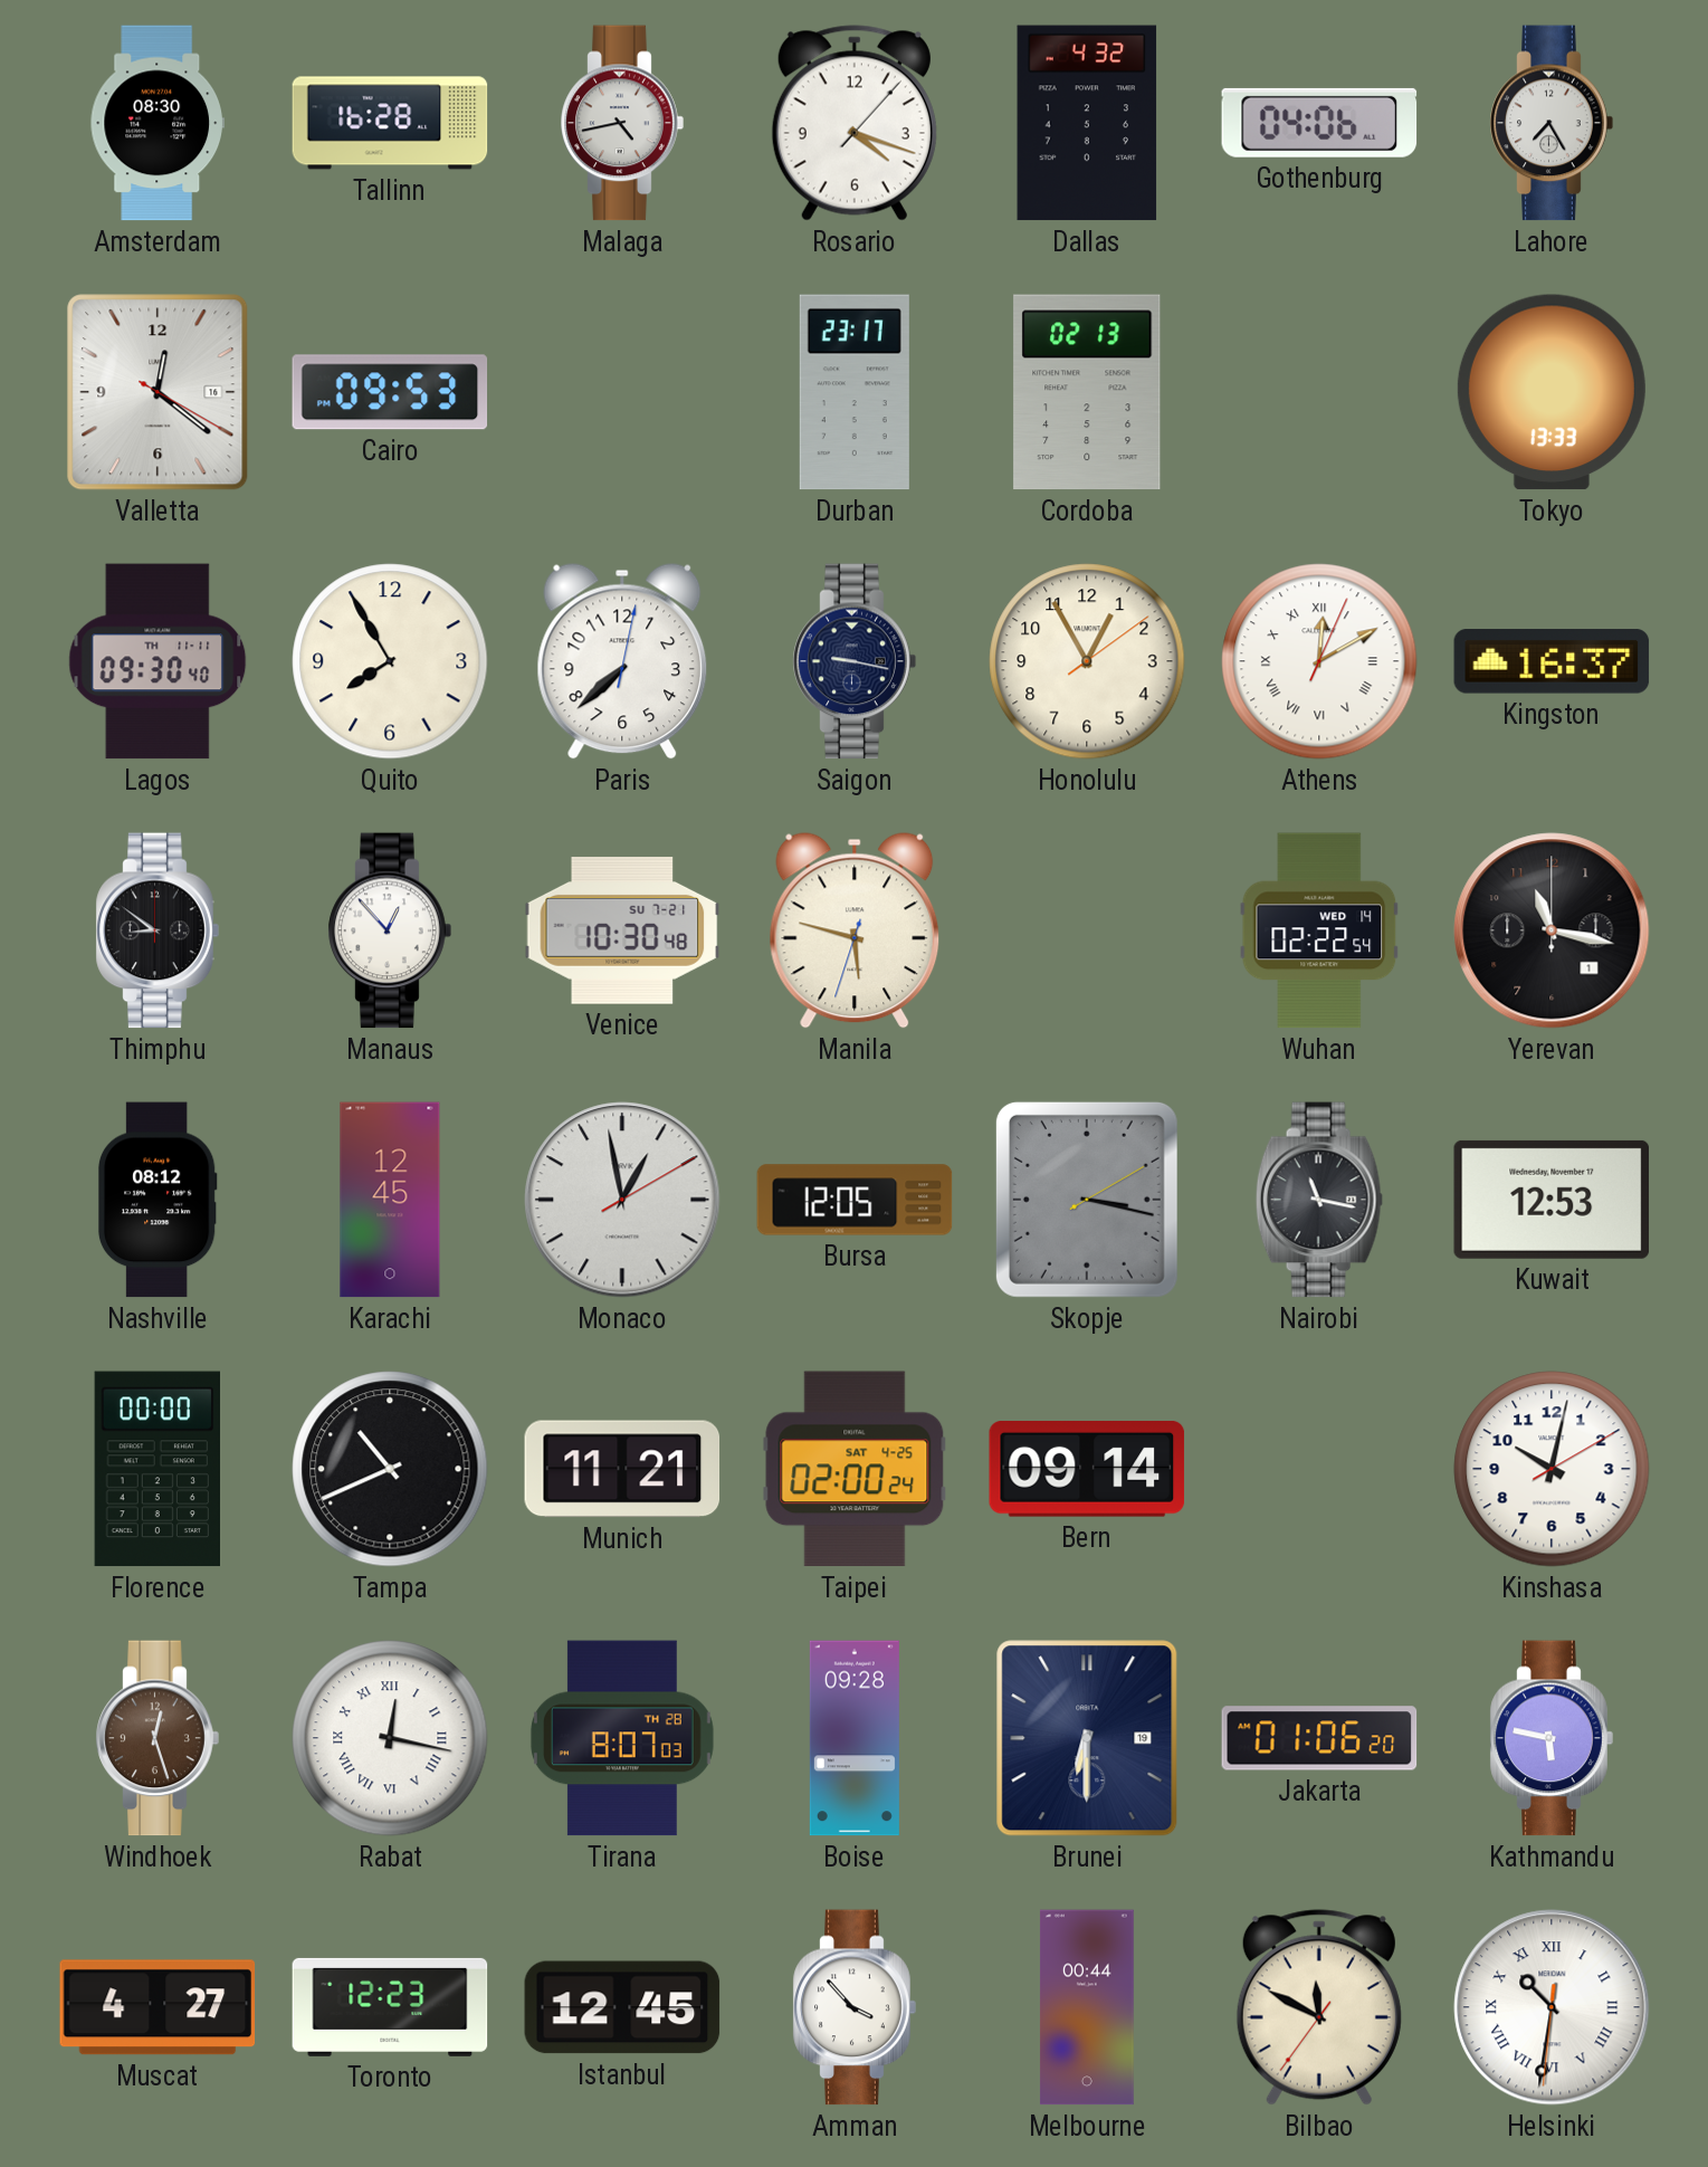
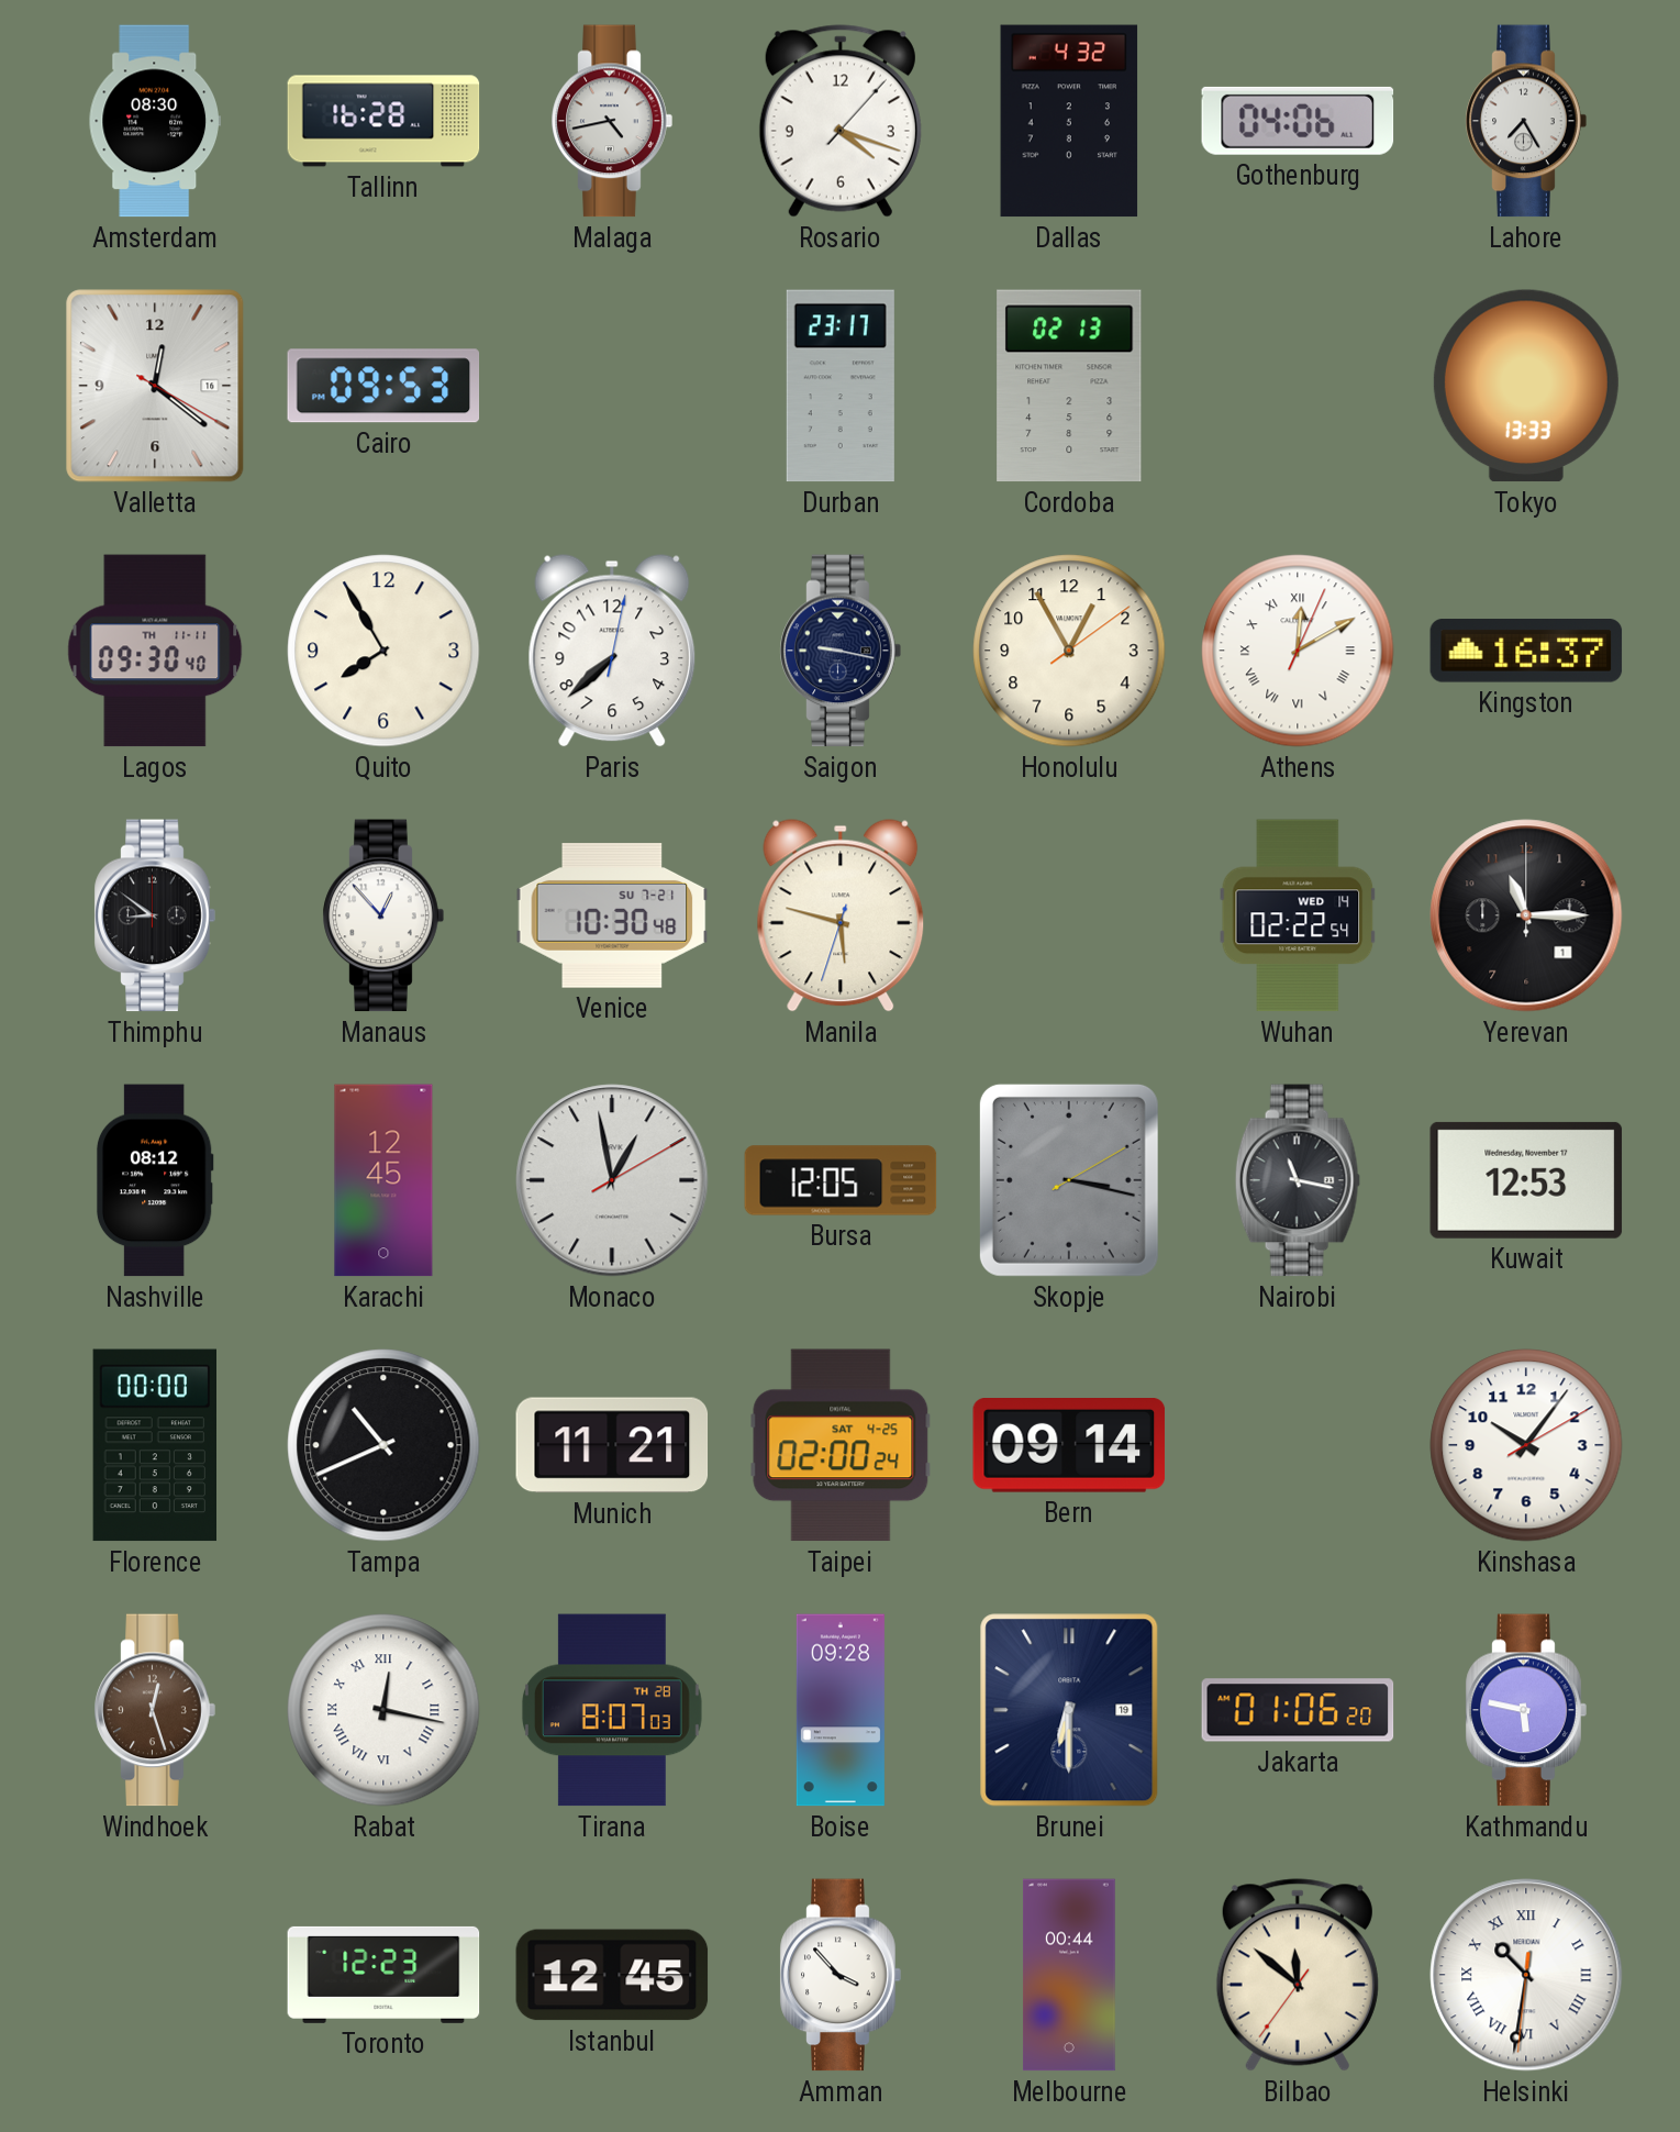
Yerevan: 11:17 -> 11:15
Kinshasa: 10:02 -> 10:06
Muscat: 4:27 -> none
Bilbao: 11:49 -> 11:51
